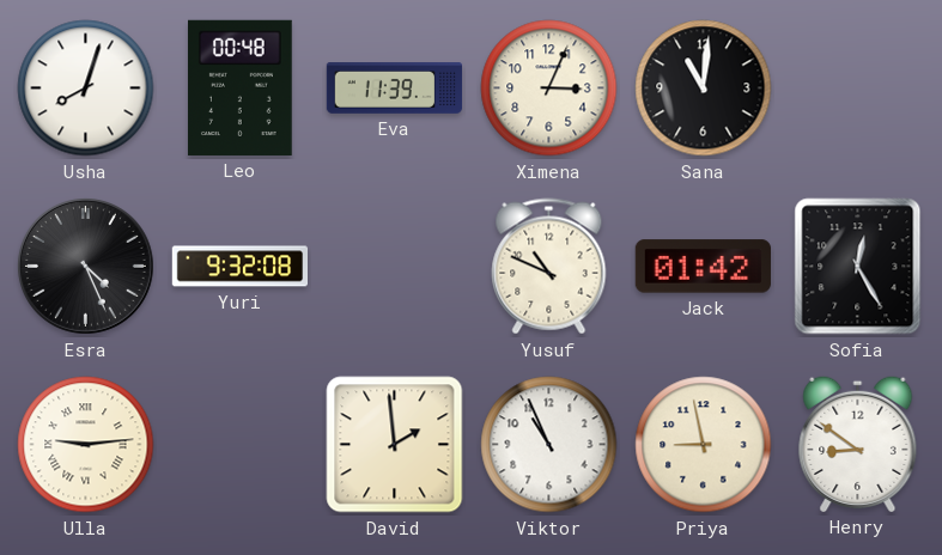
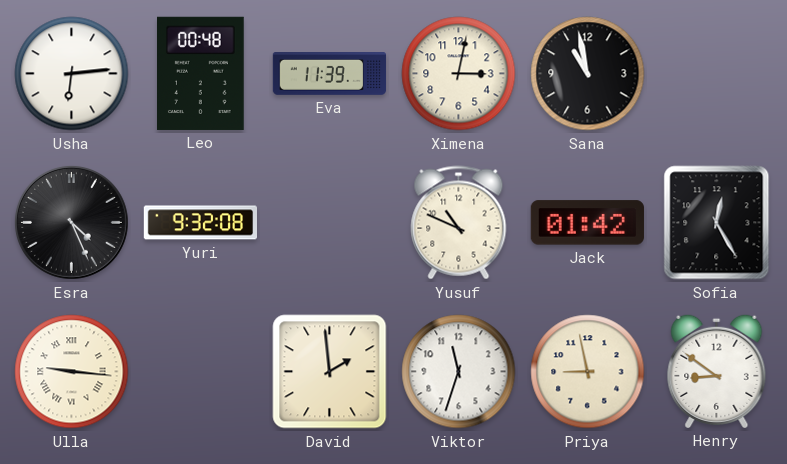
Usha: 8:03 -> 6:14
Ximena: 3:04 -> 3:02
Sana: 11:01 -> 10:58
Ulla: 9:14 -> 9:16
Viktor: 10:56 -> 11:33
